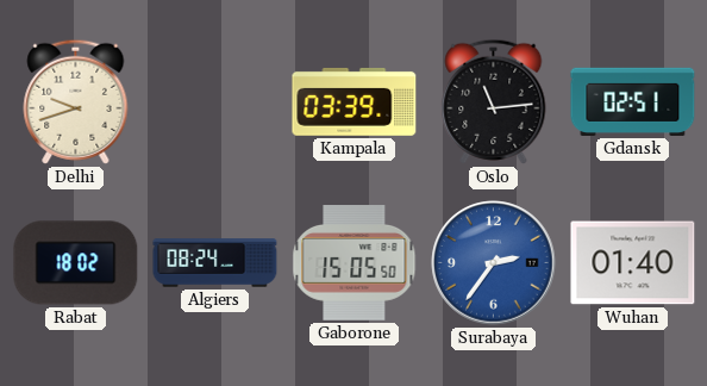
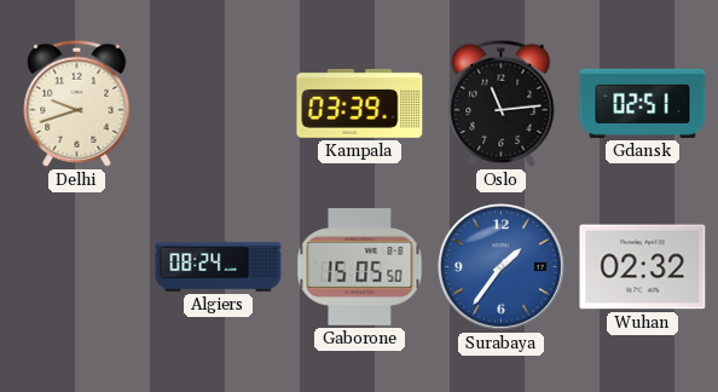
Rabat: 18:02 -> none
Surabaya: 2:36 -> 1:36
Wuhan: 01:40 -> 02:32
